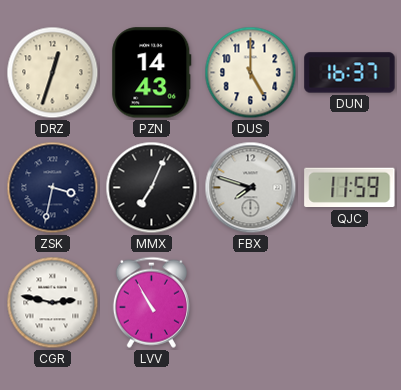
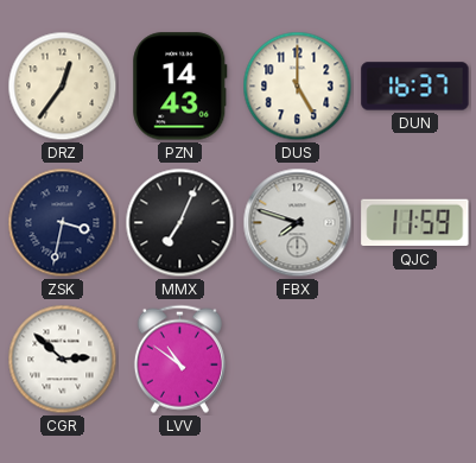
DRZ: 12:33 -> 12:36
CGR: 2:47 -> 2:52
LVV: 10:55 -> 10:51
